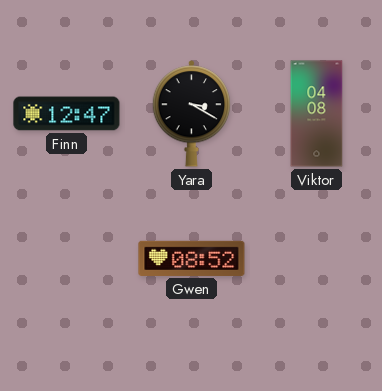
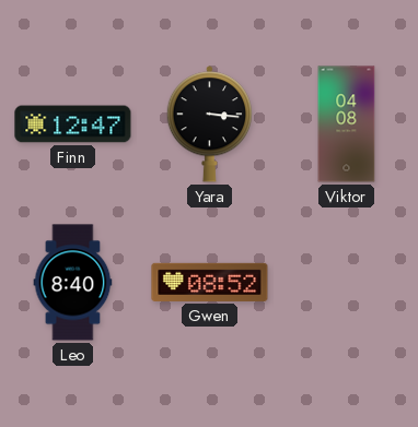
Yara: 3:20 -> 3:16
Leo: none -> 8:40
